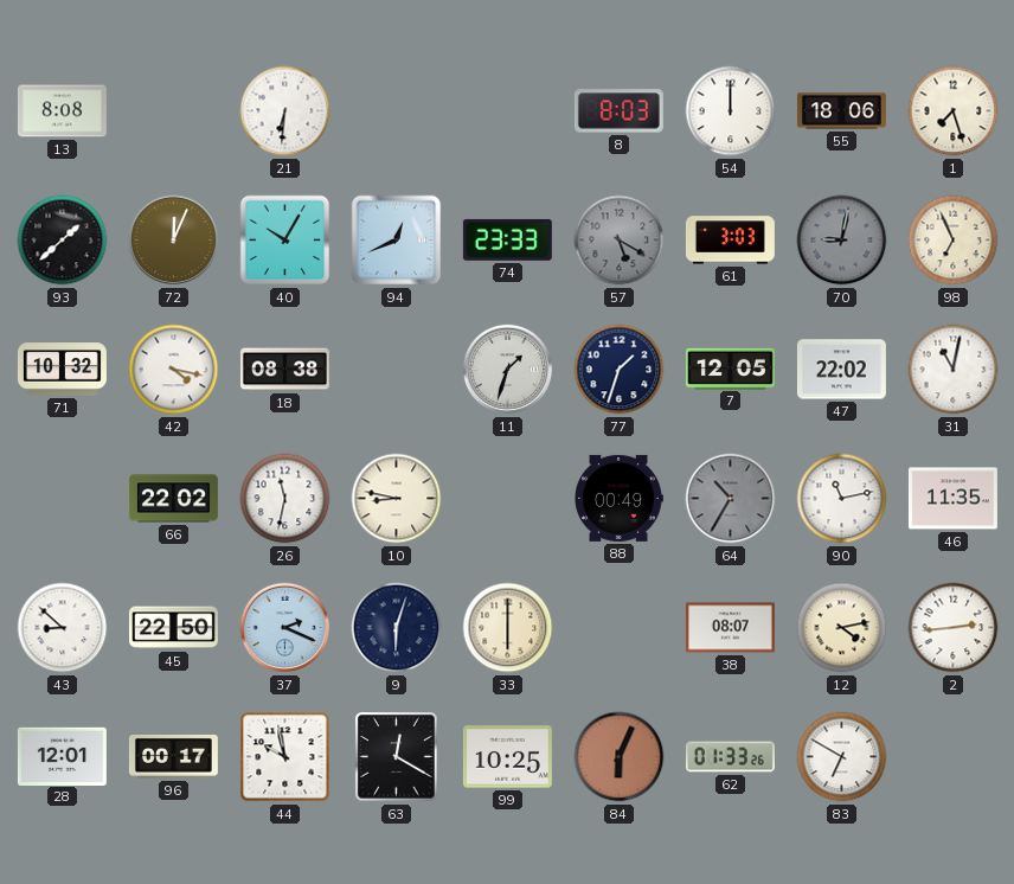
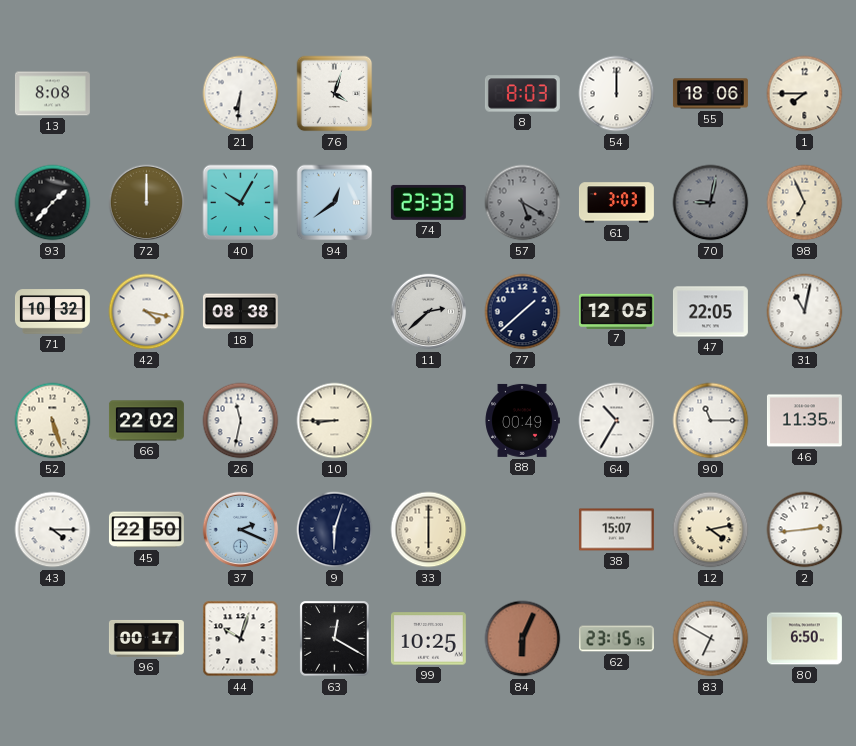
76: none -> 4:03
1: 7:27 -> 7:45
93: 1:38 -> 1:37
72: 12:04 -> 12:00
94: 12:41 -> 12:39
11: 1:33 -> 2:38
77: 1:33 -> 1:38
47: 22:02 -> 22:05
52: none -> 5:27
10: 8:47 -> 8:45
64 dial: grey -> white
90: 11:13 -> 11:15
43: 8:52 -> 4:15
38: 08:07 -> 15:07
28: 12:01 -> none
44: 9:58 -> 10:03
62: 01:33 -> 23:15
80: none -> 6:50
